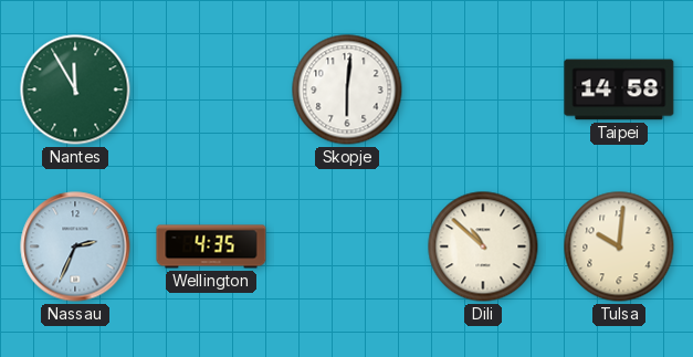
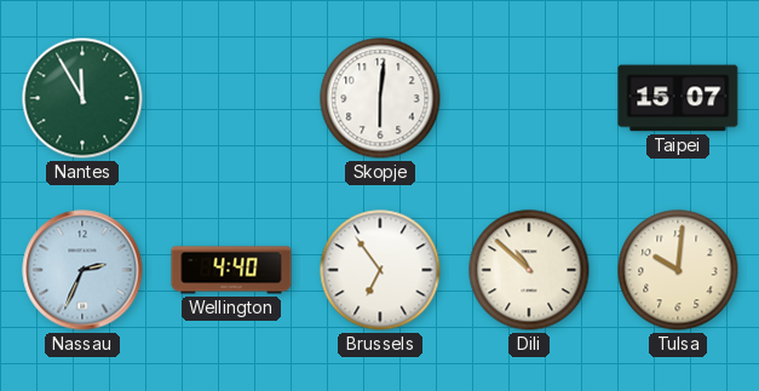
Taipei: 14:58 -> 15:07
Wellington: 4:35 -> 4:40
Brussels: none -> 6:54
